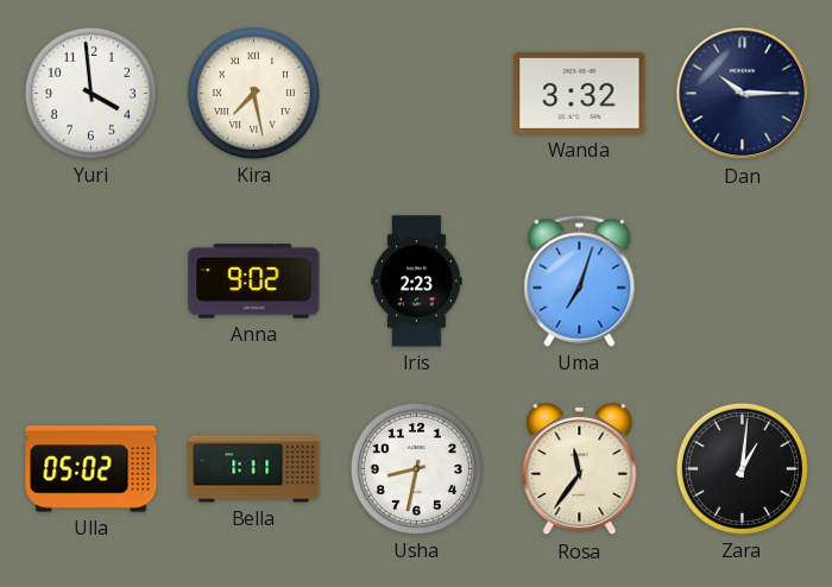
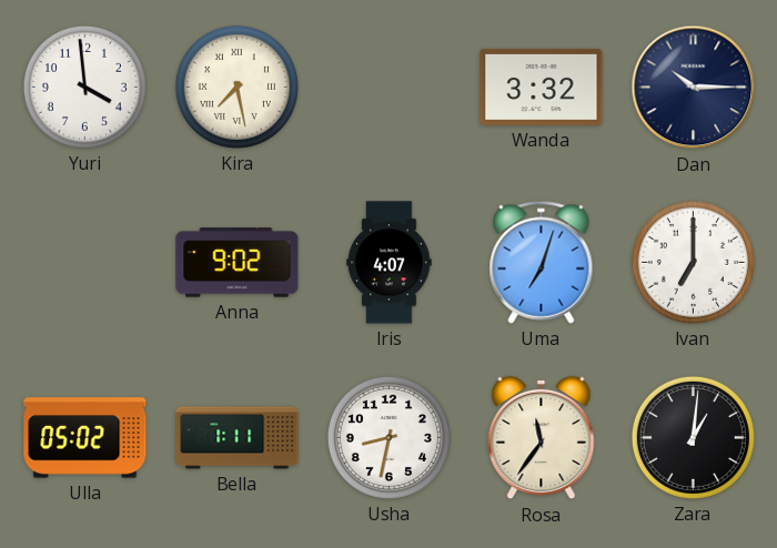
Iris: 2:23 -> 4:07
Ivan: none -> 7:00
